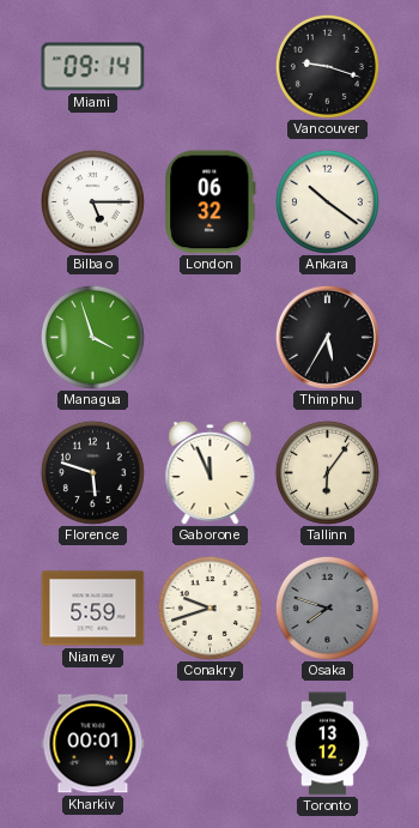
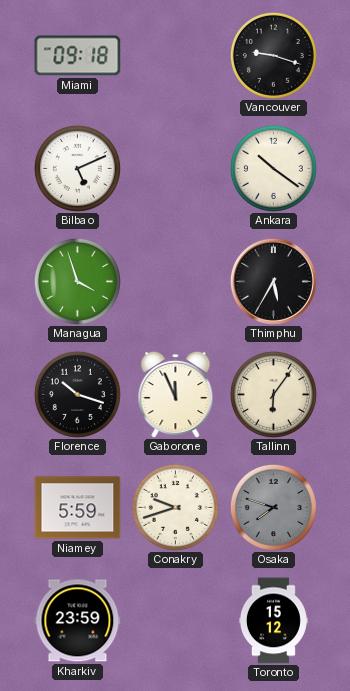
Miami: 09:14 -> 09:18
Bilbao: 5:15 -> 5:11
London: 06:32 -> none
Florence: 5:48 -> 10:18
Kharkiv: 00:01 -> 23:59
Toronto: 13:12 -> 15:12
